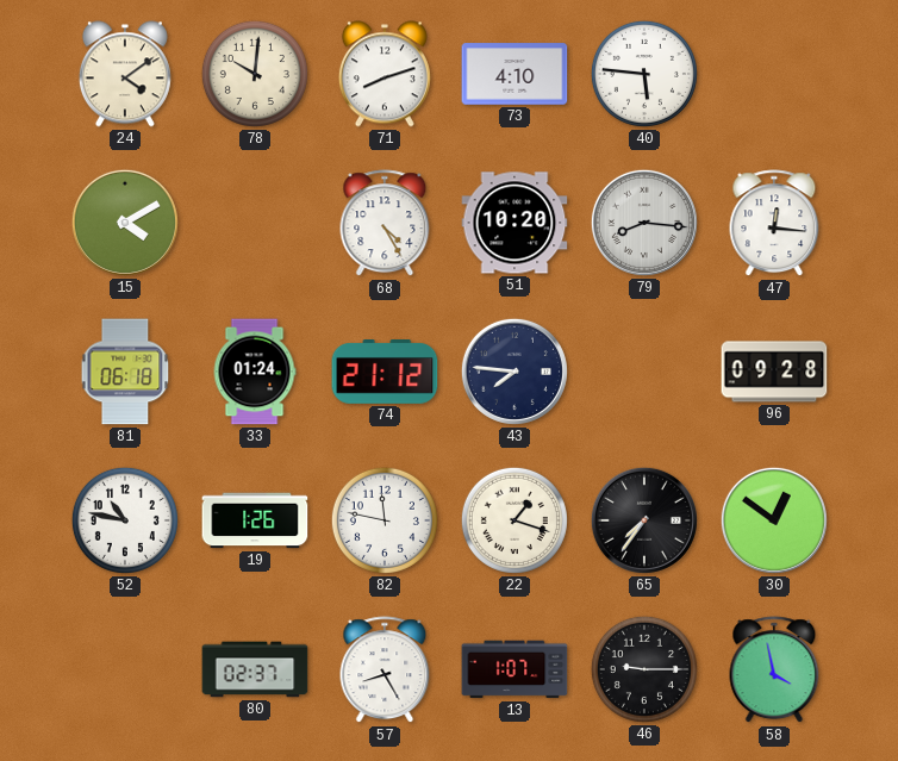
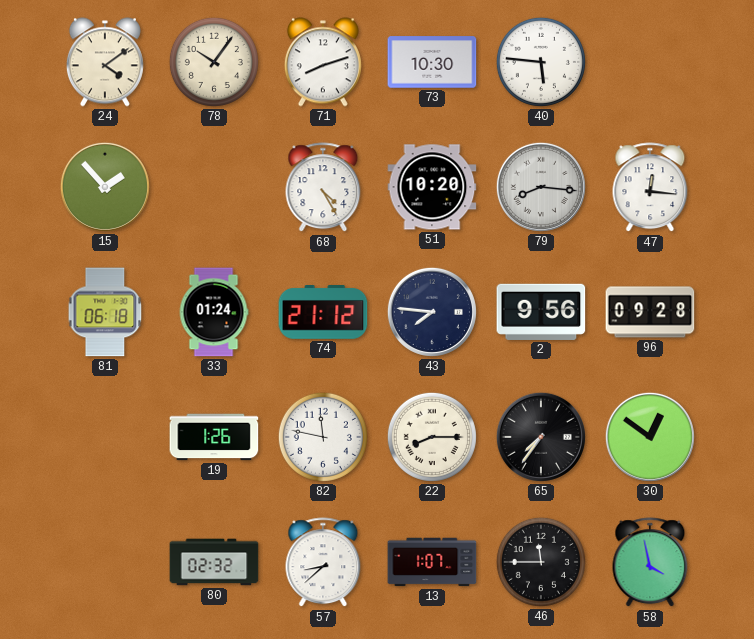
78: 10:01 -> 10:06
73: 4:10 -> 10:30
15: 4:10 -> 1:53
2: none -> 9:56
52: 10:47 -> none
22: 1:18 -> 8:15
80: 02:37 -> 02:32
57: 8:25 -> 8:38
46: 9:15 -> 11:45
